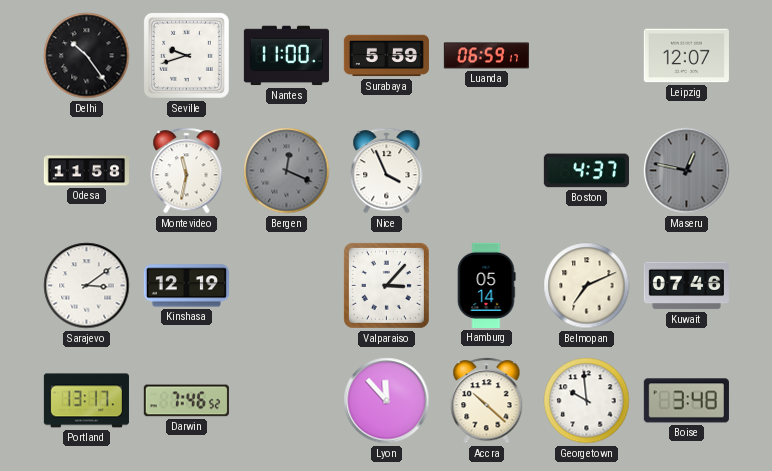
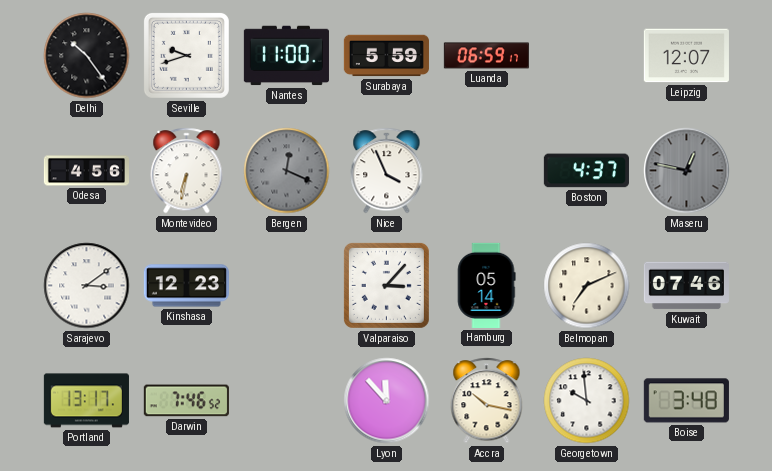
Odesa: 11:58 -> 4:56
Montevideo: 11:32 -> 6:32
Kinshasa: 12:19 -> 12:23
Accra: 10:22 -> 10:17
